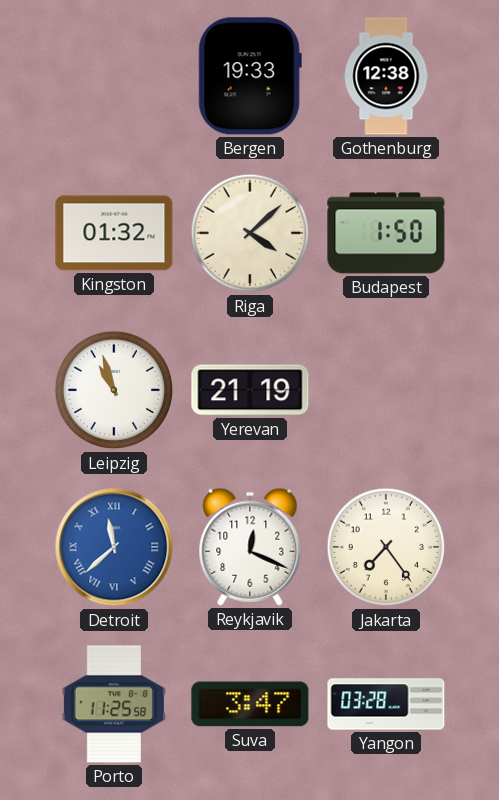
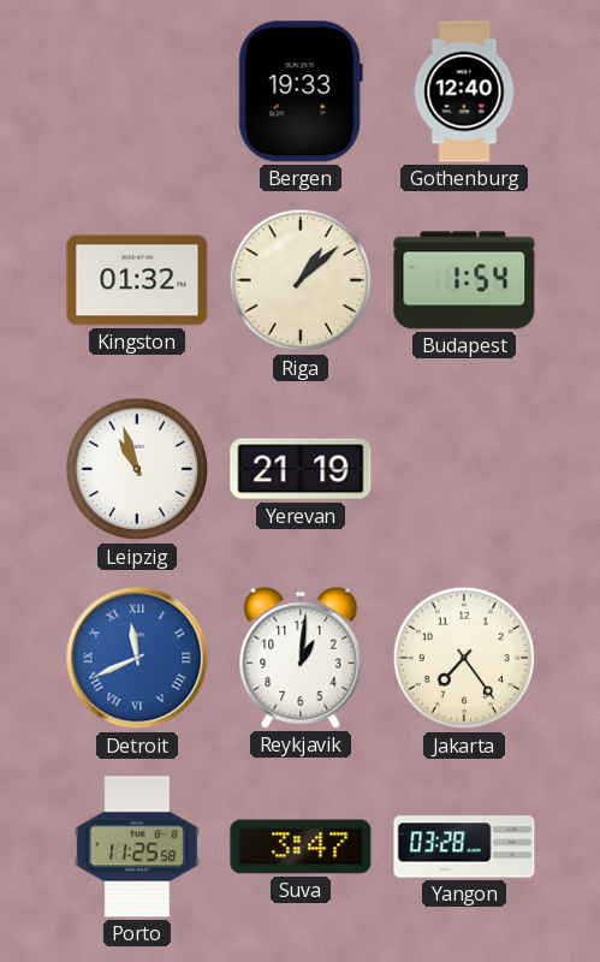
Gothenburg: 12:38 -> 12:40
Riga: 4:08 -> 1:08
Budapest: 1:50 -> 1:54
Detroit: 11:38 -> 11:41
Reykjavik: 12:19 -> 1:01
